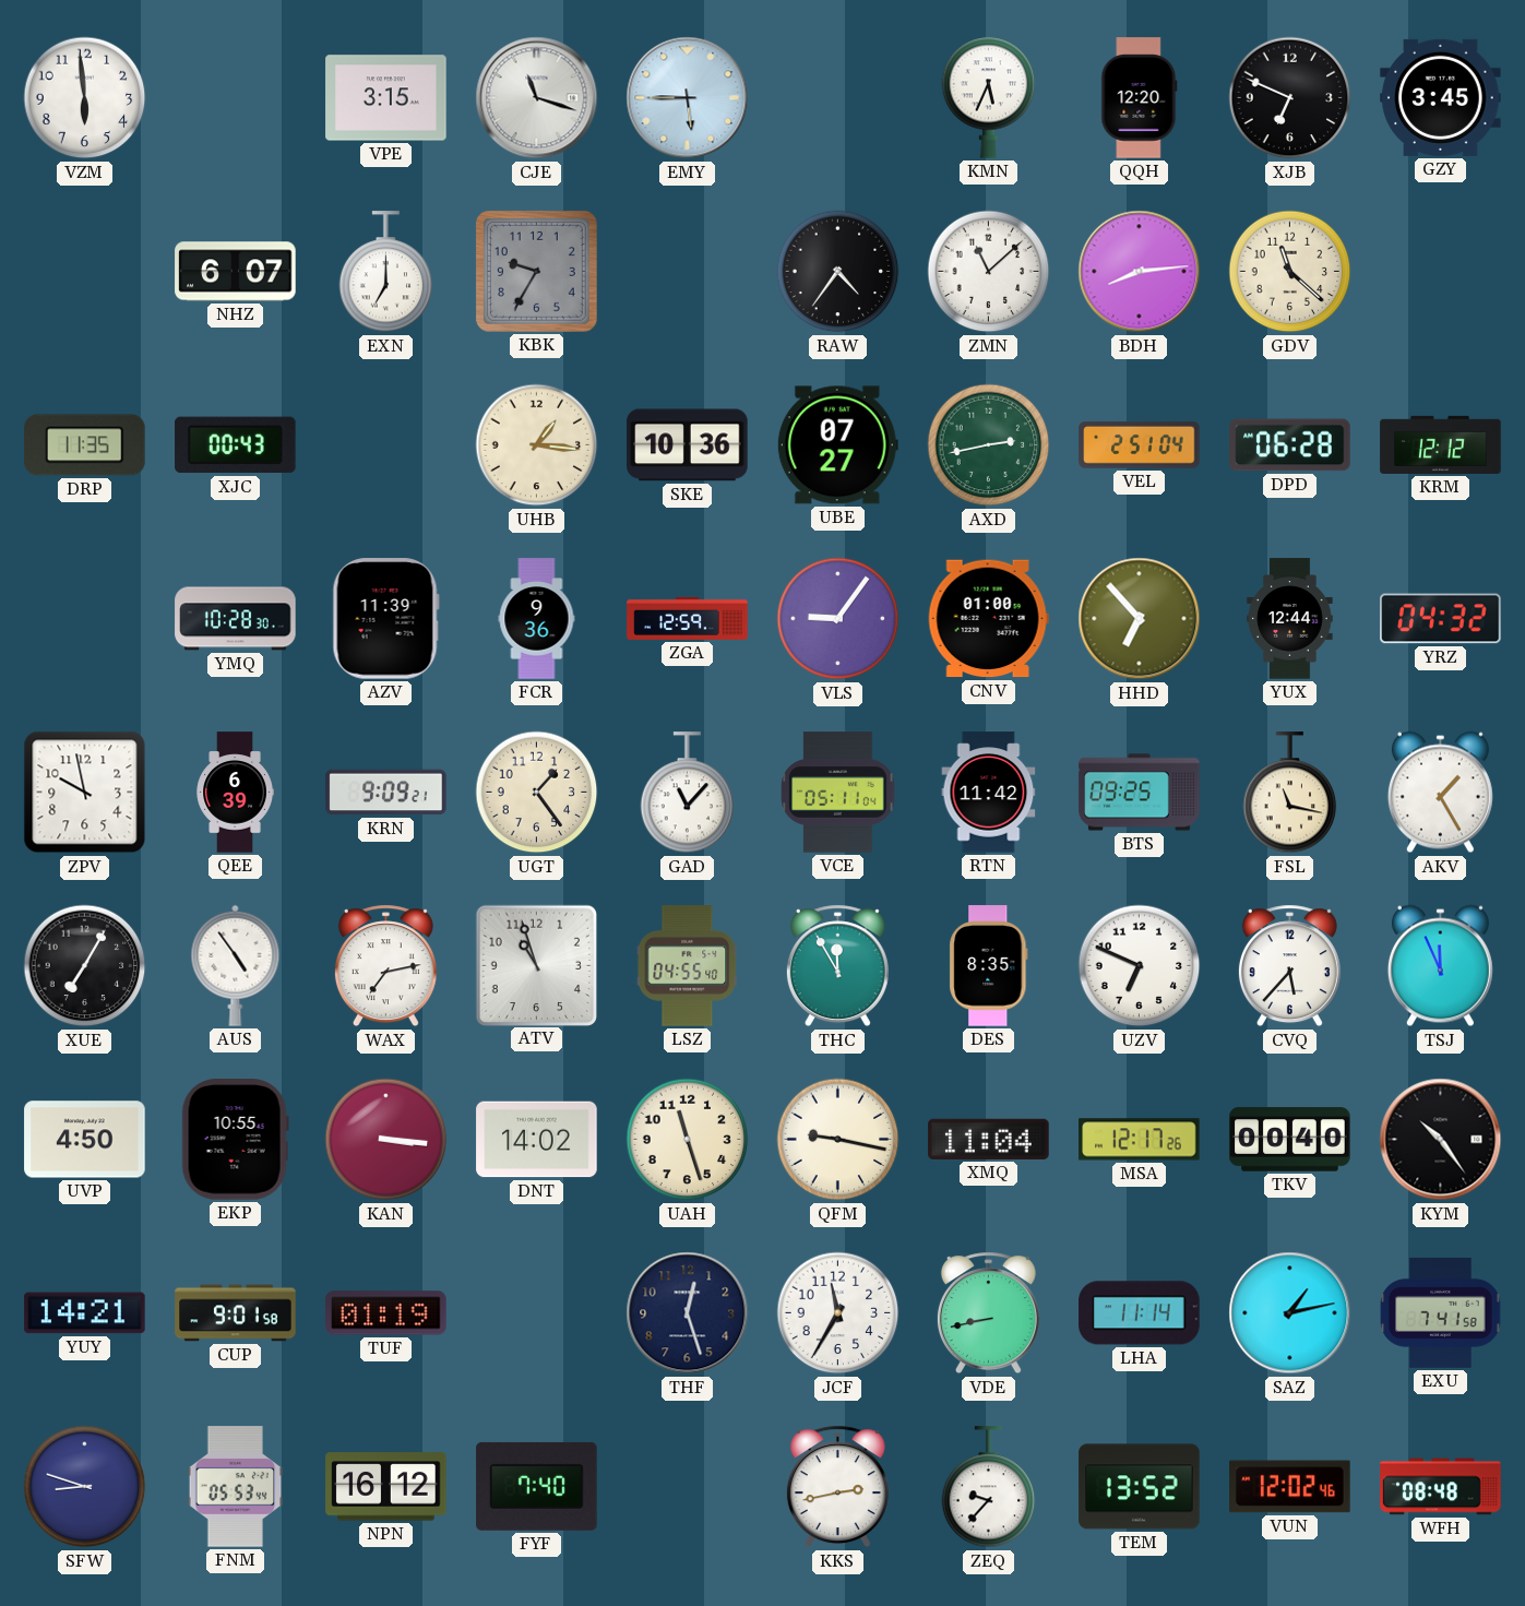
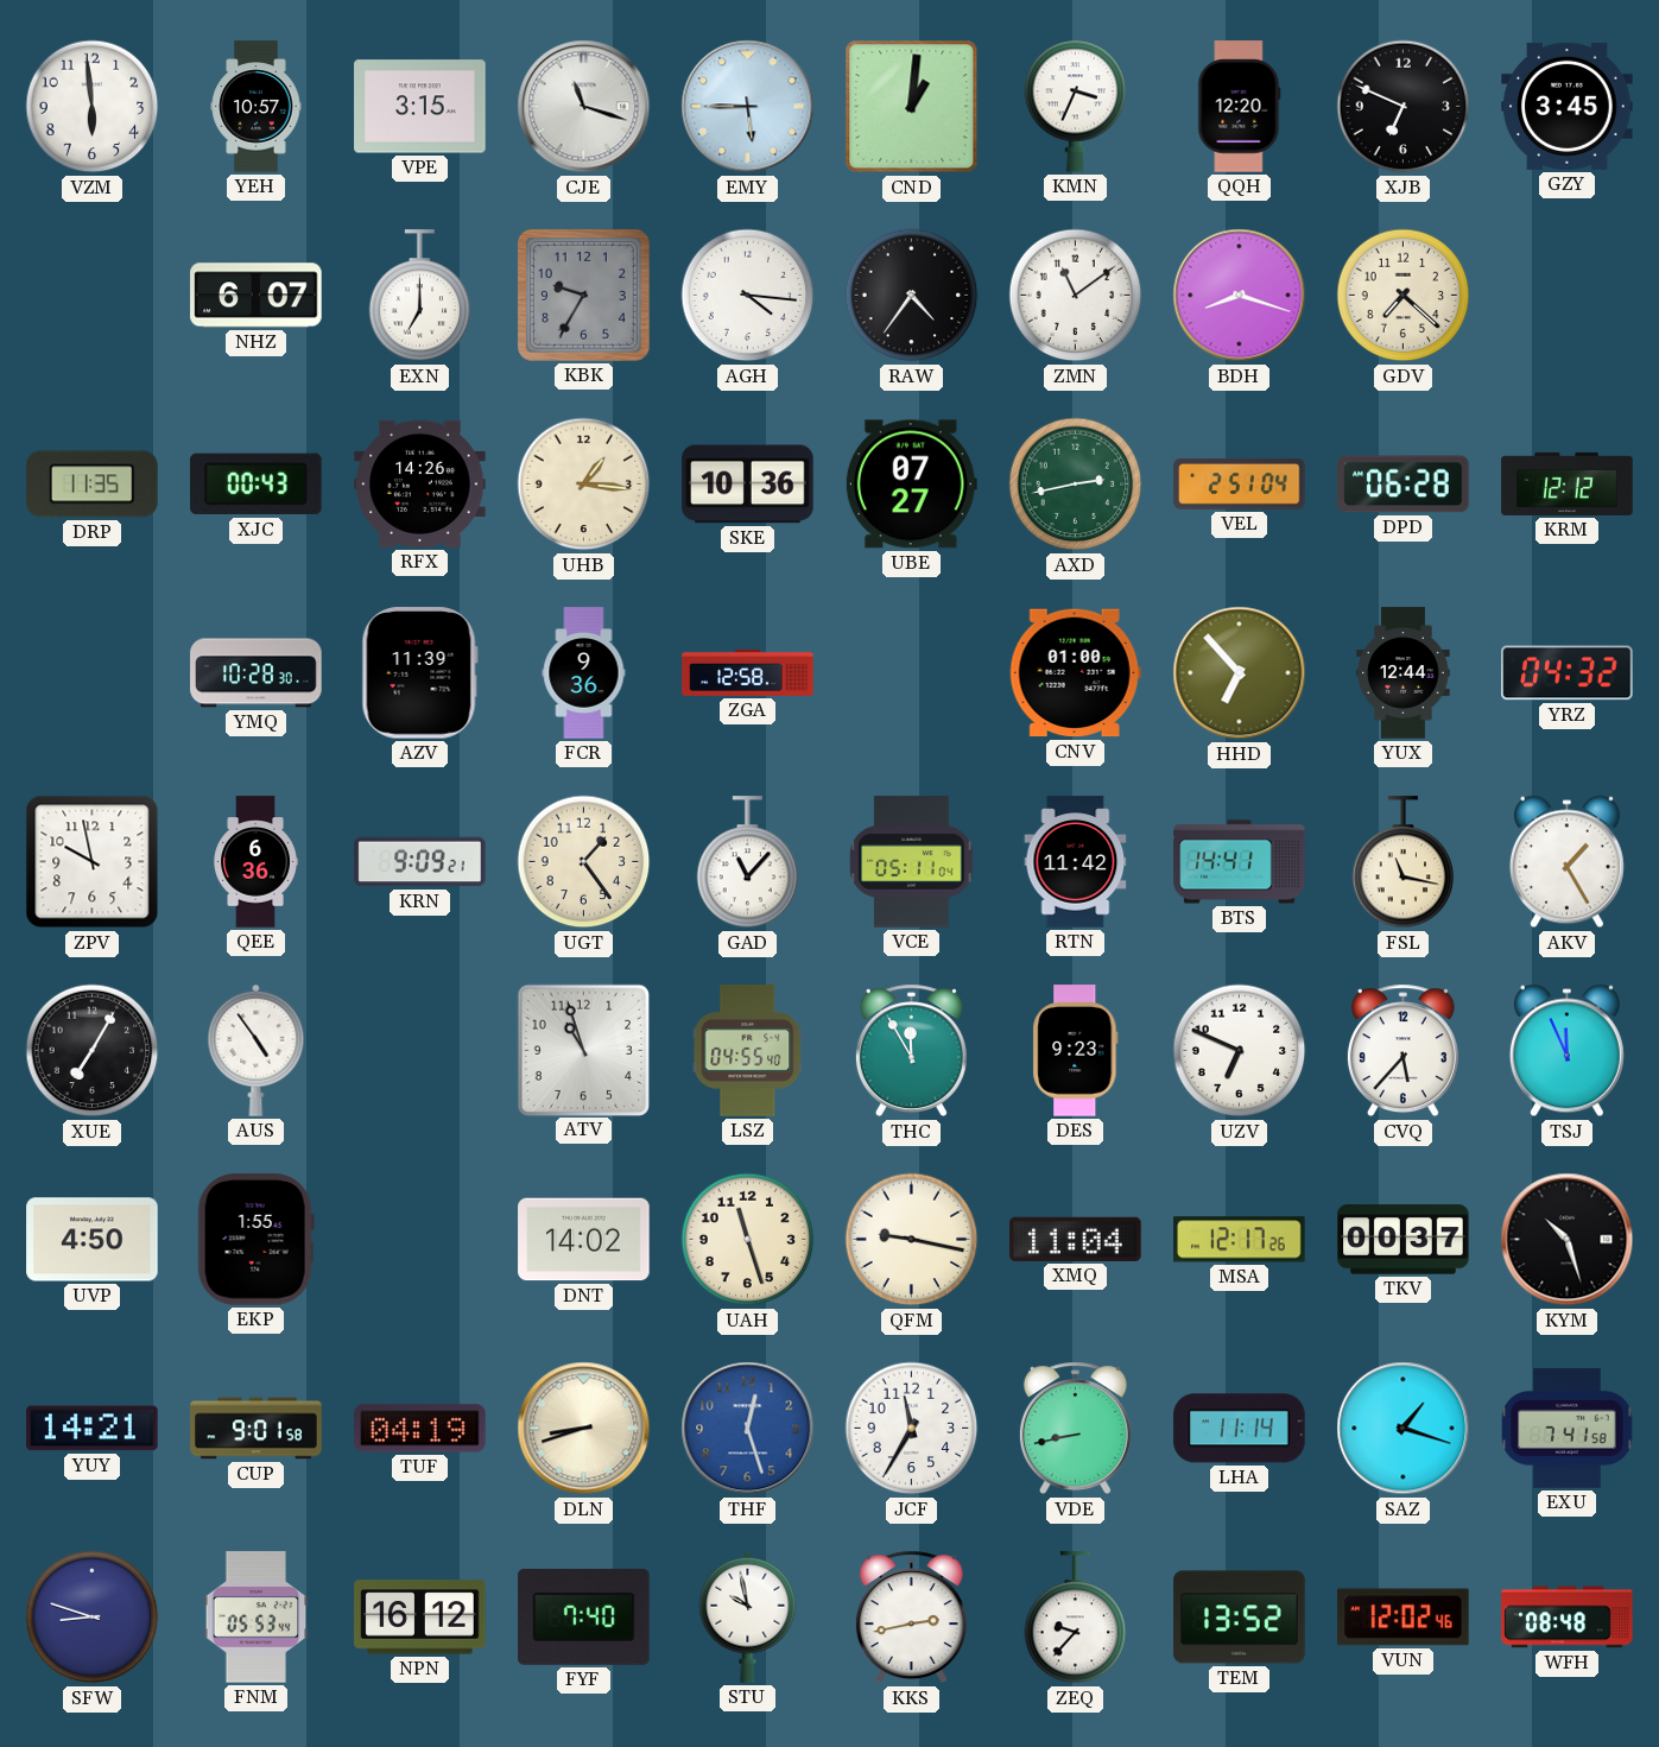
YEH: none -> 10:57
CND: none -> 1:01
KMN: 5:34 -> 3:34
AGH: none -> 4:16
ZMN: 11:08 -> 11:09
BDH: 8:14 -> 8:18
GDV: 11:22 -> 7:22
RFX: none -> 14:26
ZGA: 12:59 -> 12:58
VLS: 9:06 -> none
QEE: 6:39 -> 6:36
BTS: 09:25 -> 14:41
WAX: 7:13 -> none
DES: 8:35 -> 9:23
EKP: 10:55 -> 1:55
KAN: 3:16 -> none
TKV: 00:40 -> 00:37
KYM: 10:24 -> 10:27
TUF: 01:19 -> 04:19
DLN: none -> 8:42
THF dial: navy -> blue
SAZ: 1:13 -> 1:18
STU: none -> 9:58
